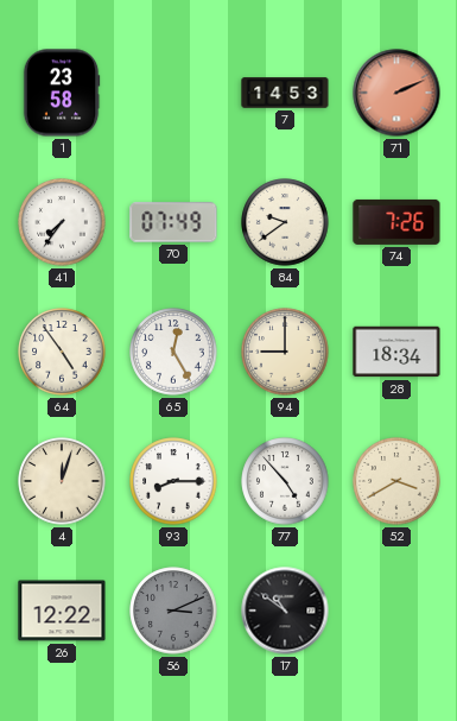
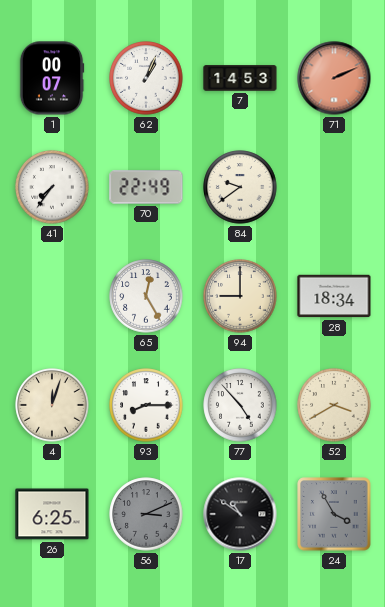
1: 23:58 -> 00:07
62: none -> 1:04
70: 07:49 -> 22:49
74: 7:26 -> none
64: 4:54 -> none
26: 12:22 -> 6:25
24: none -> 3:55
